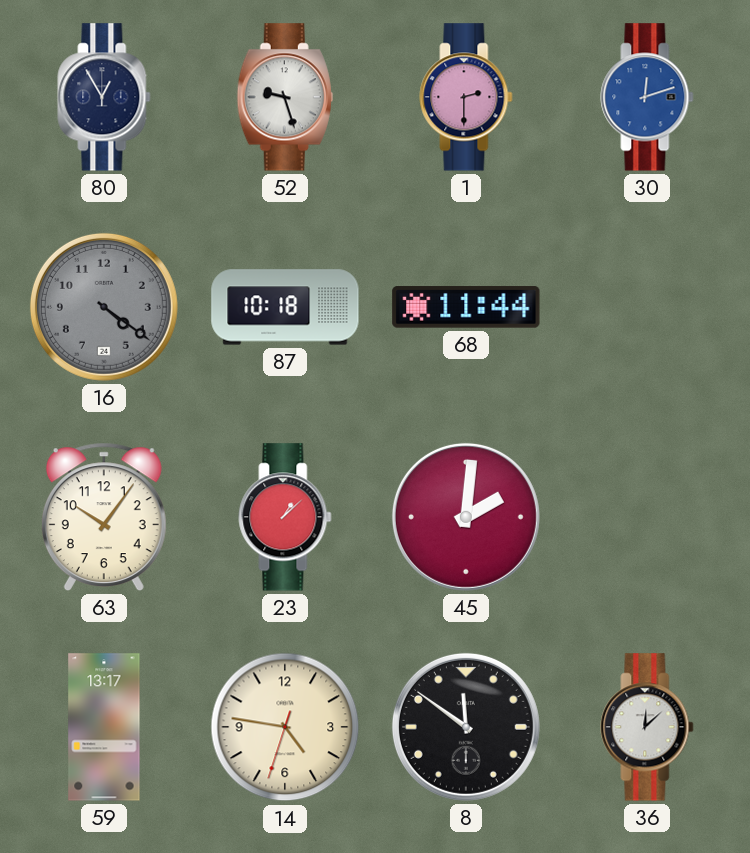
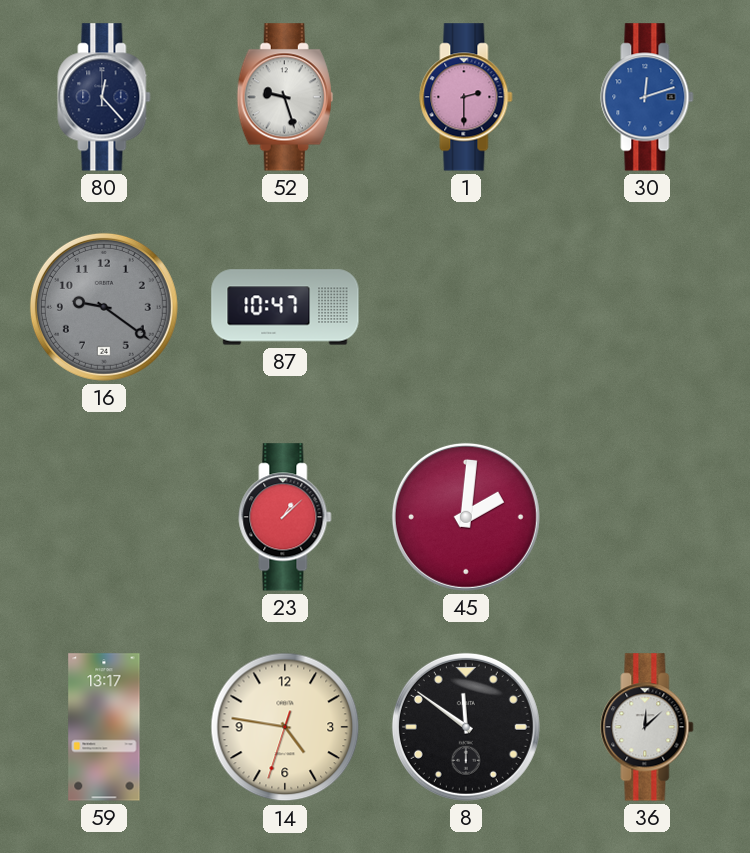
80: 12:55 -> 12:23
16: 4:21 -> 9:21
87: 10:18 -> 10:47
68: 11:44 -> none
63: 10:06 -> none
